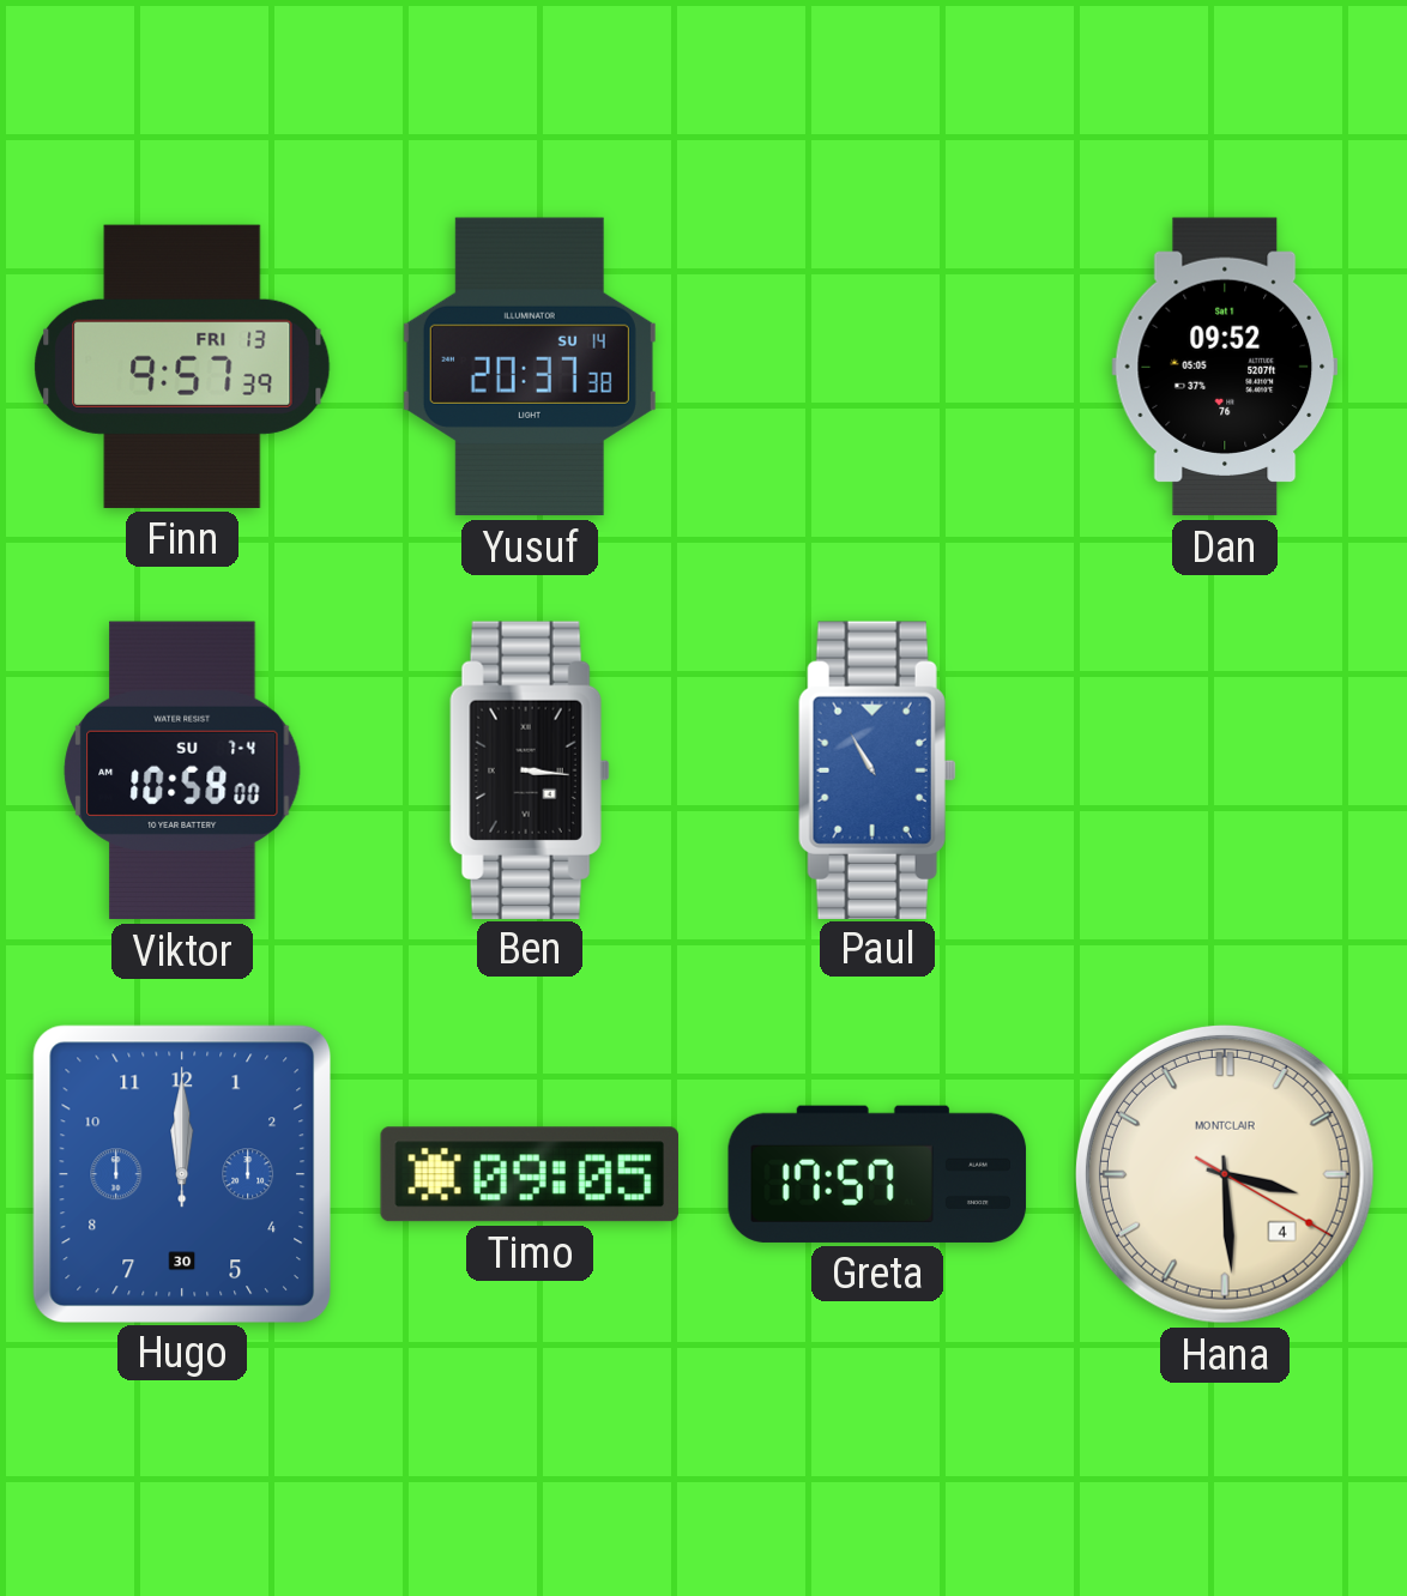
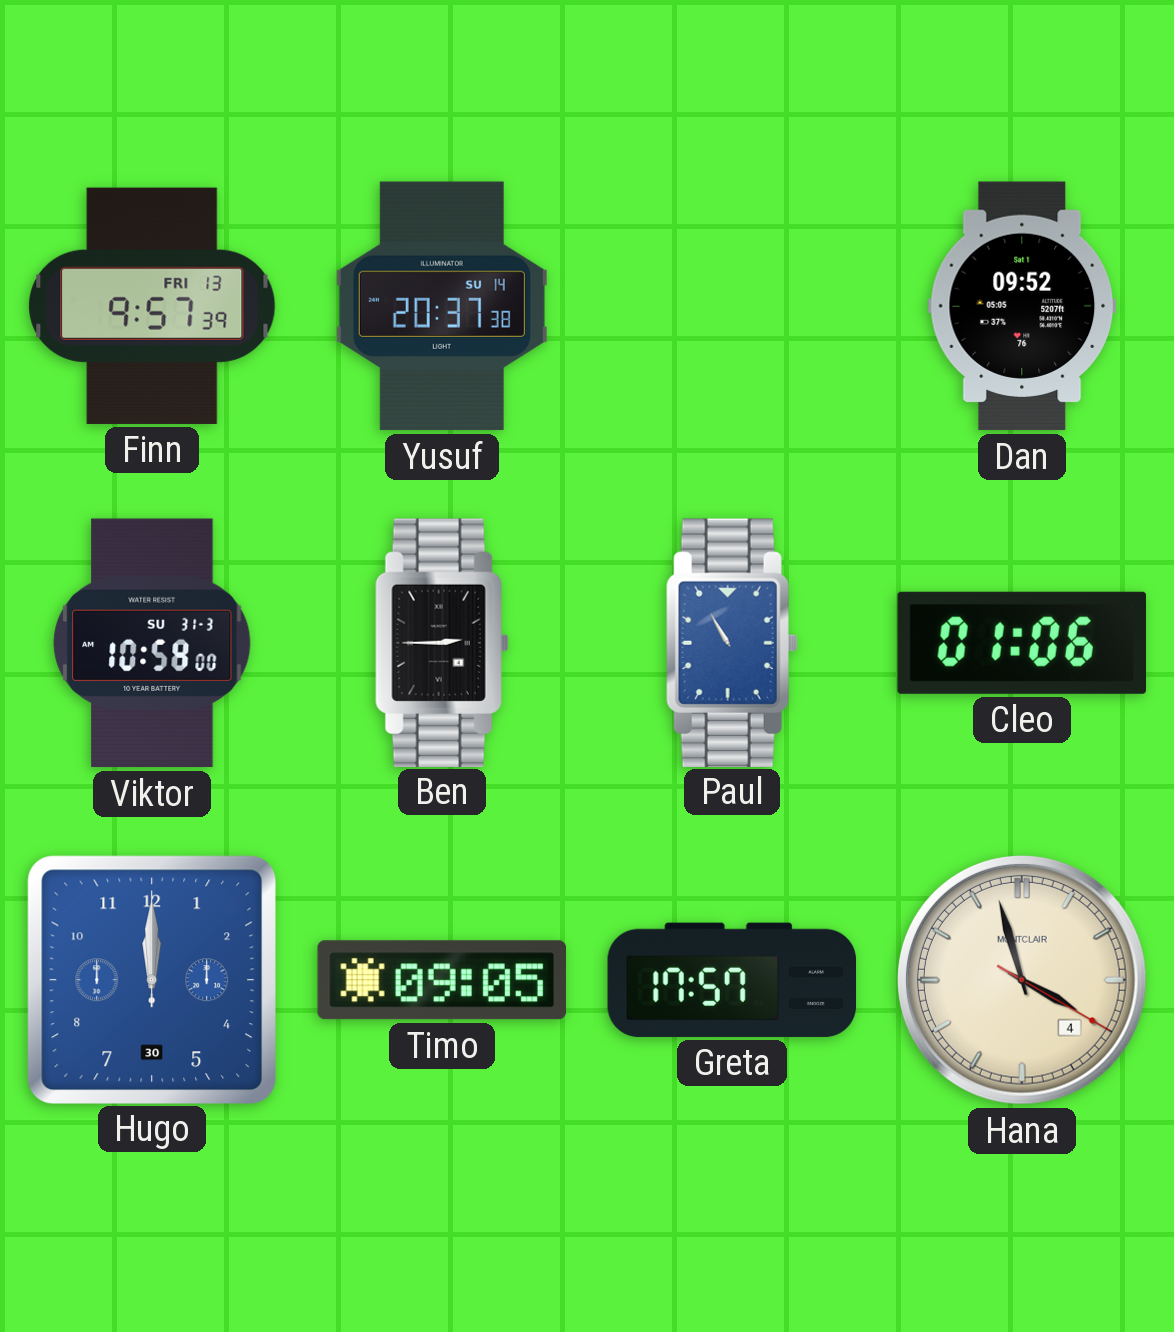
Viktor date: SU 7-4 -> SU 31-3
Ben: 3:16 -> 2:45
Cleo: none -> 01:06
Hana: 3:29 -> 3:57
